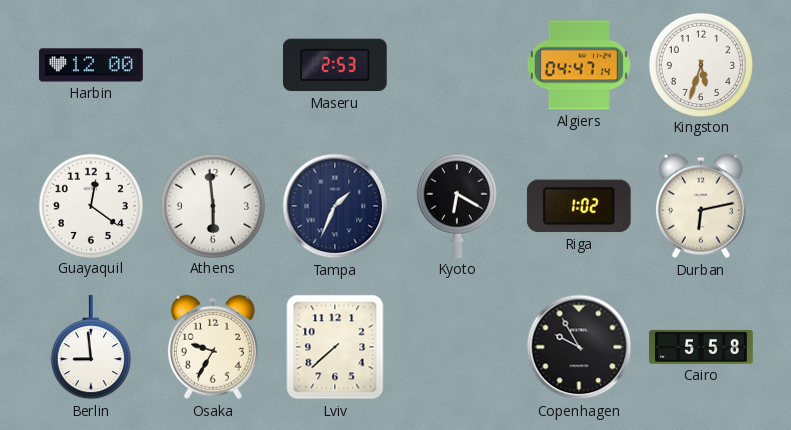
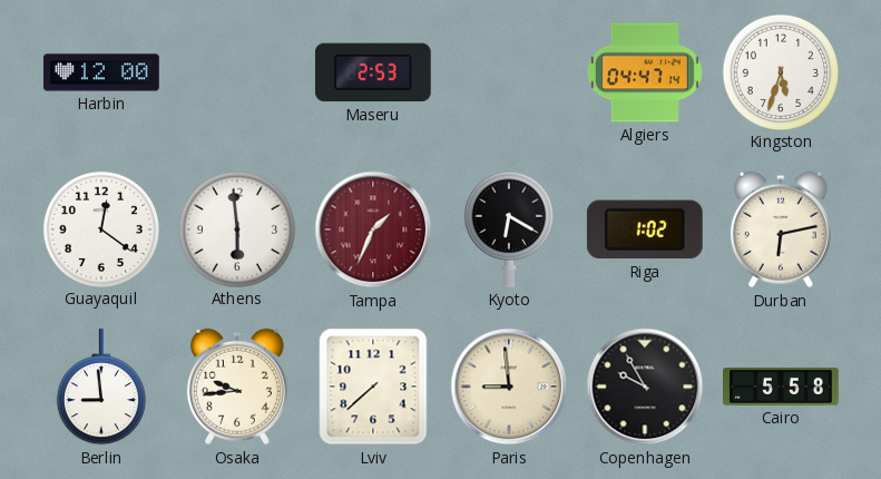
Tampa dial: navy -> burgundy
Osaka: 9:35 -> 9:44
Paris: none -> 8:59
